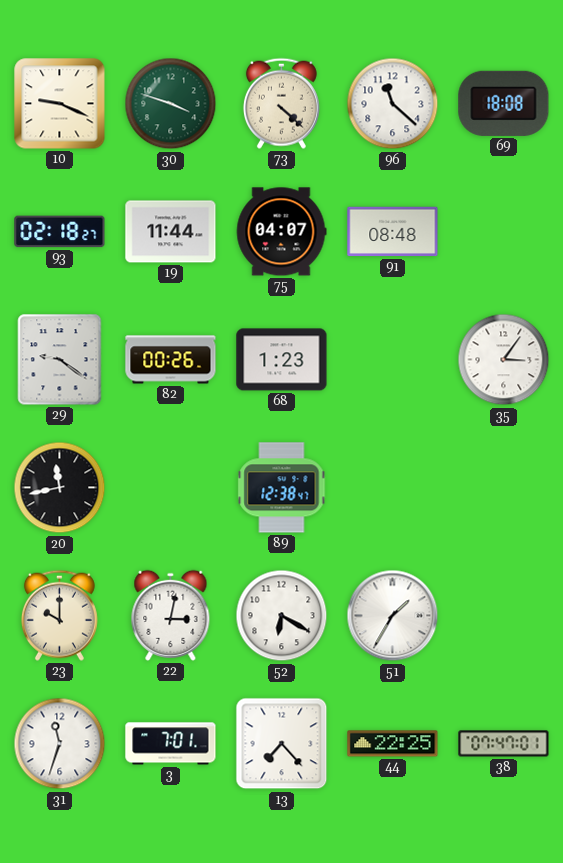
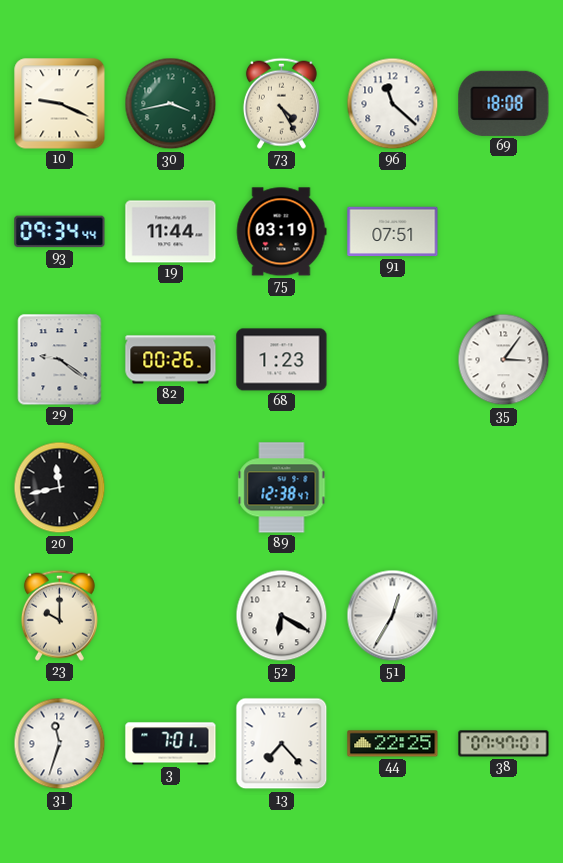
30: 3:48 -> 3:43
73: 4:22 -> 4:25
93: 02:18 -> 09:34
75: 04:07 -> 03:19
91: 08:48 -> 07:51
22: 3:02 -> none
51: 1:35 -> 12:35
